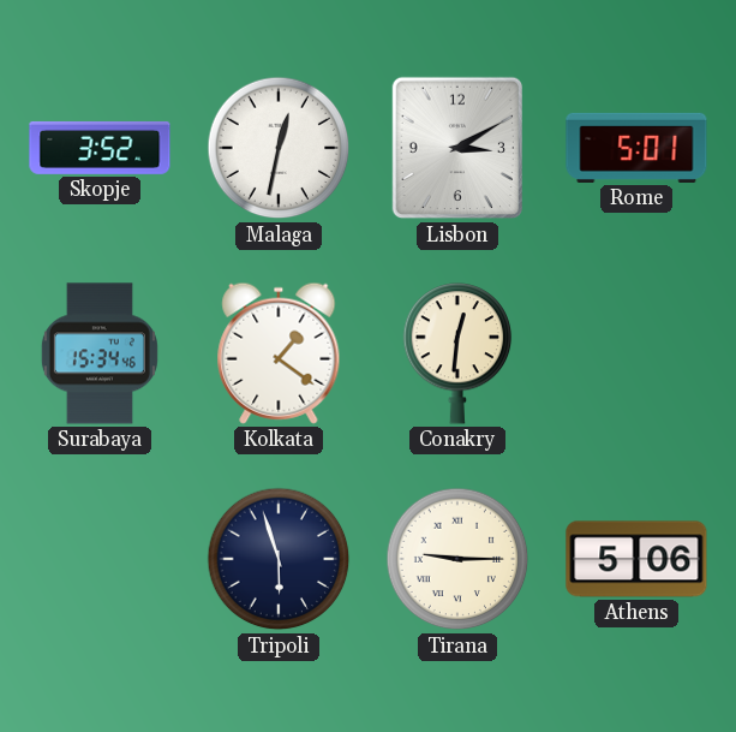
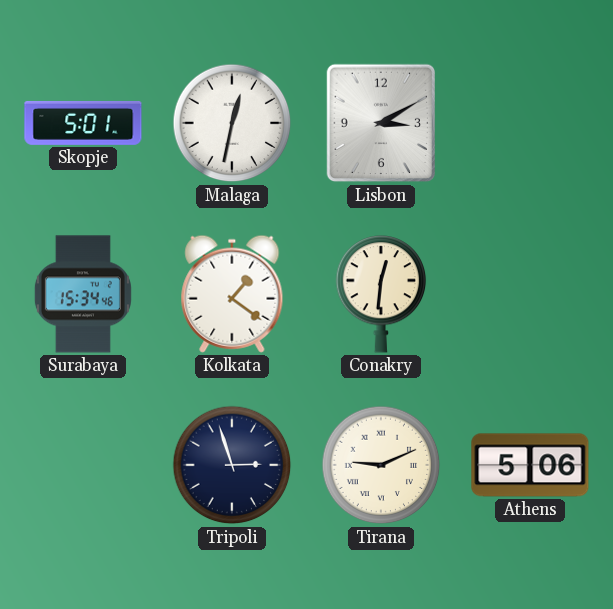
Skopje: 3:52 -> 5:01
Rome: 5:01 -> none
Tripoli: 5:57 -> 2:57
Tirana: 9:15 -> 9:11
